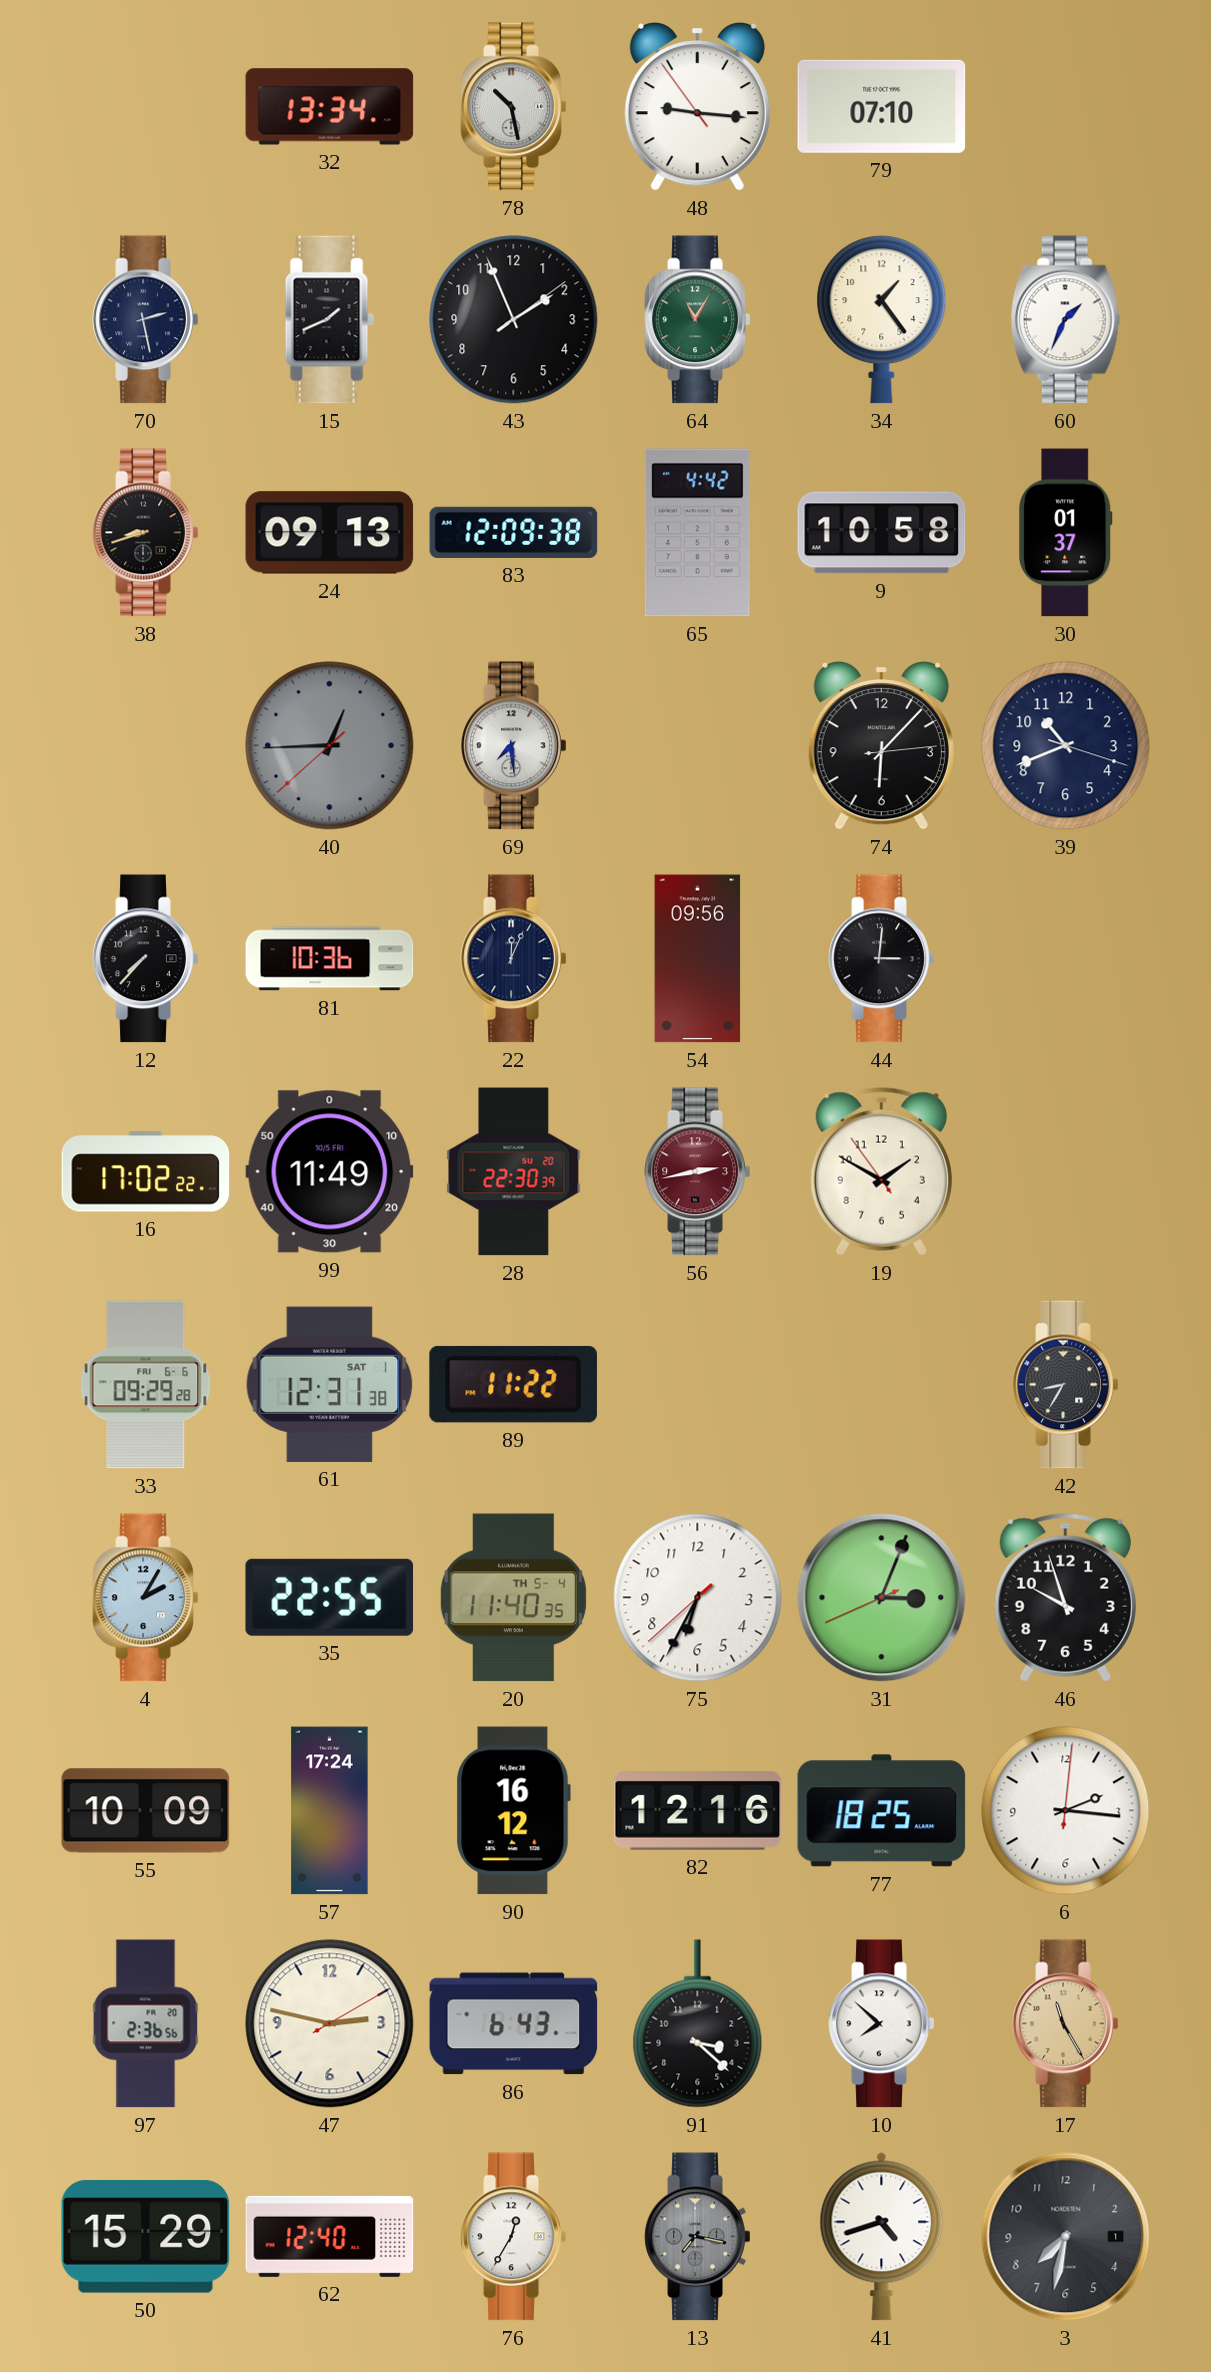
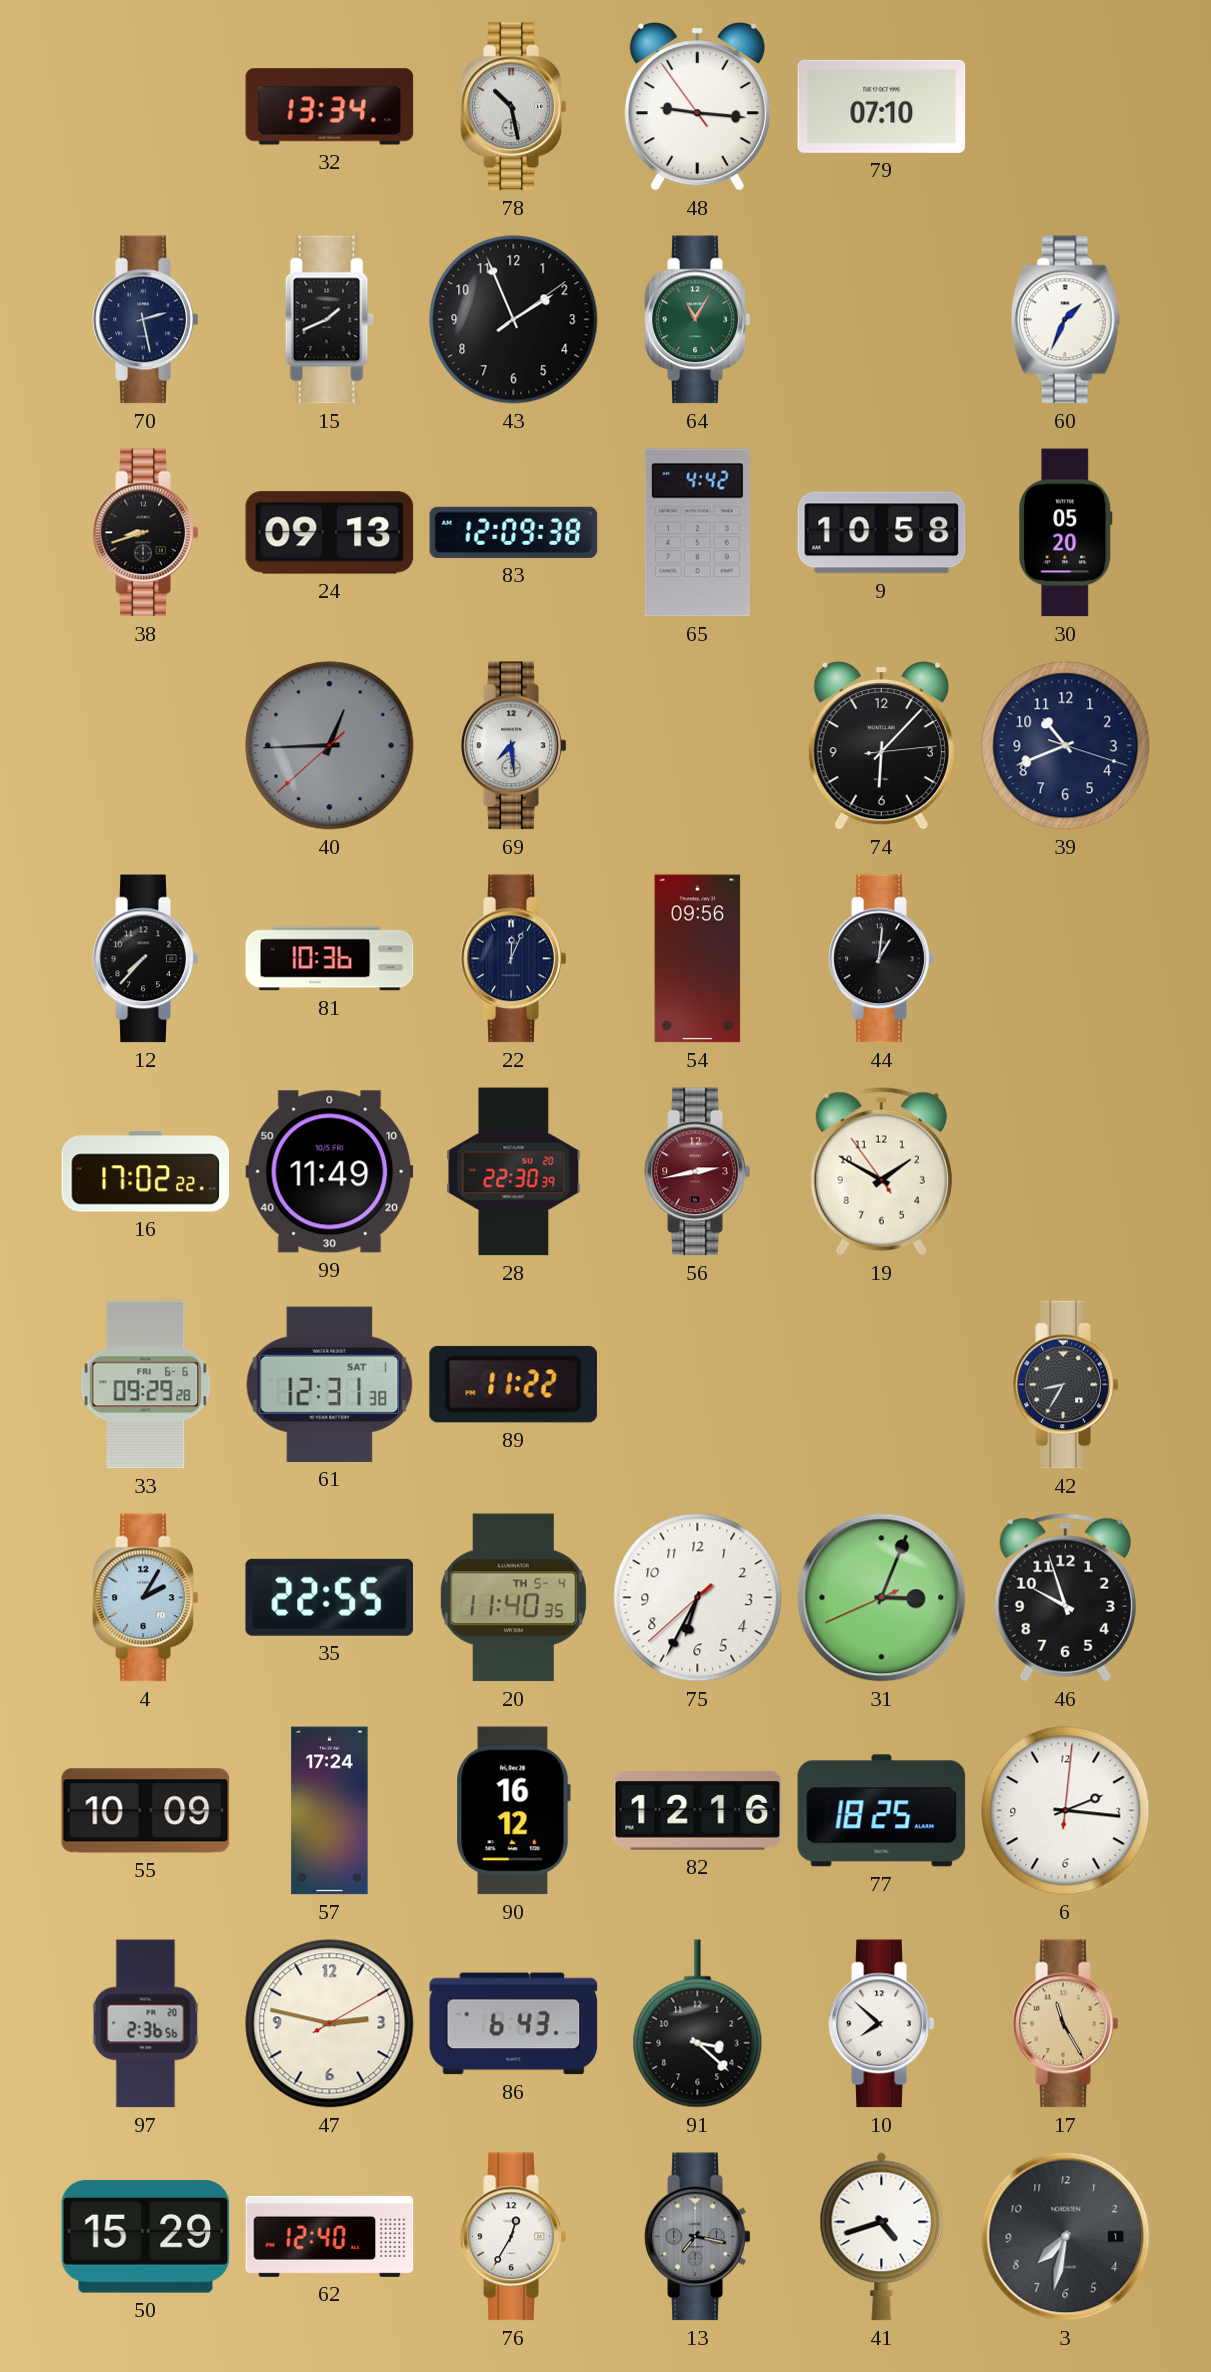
34: 1:24 -> none
30: 01:37 -> 05:20
44: 3:01 -> 1:01
